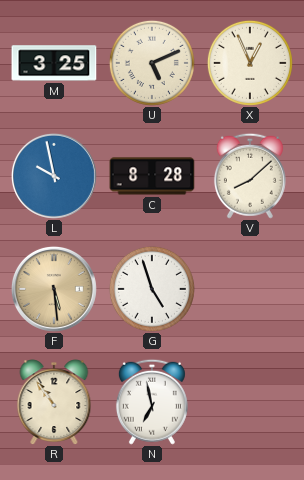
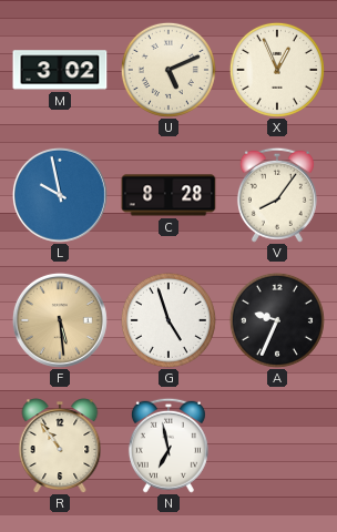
M: 3:25 -> 3:02
V: 8:08 -> 8:06
A: none -> 9:34
